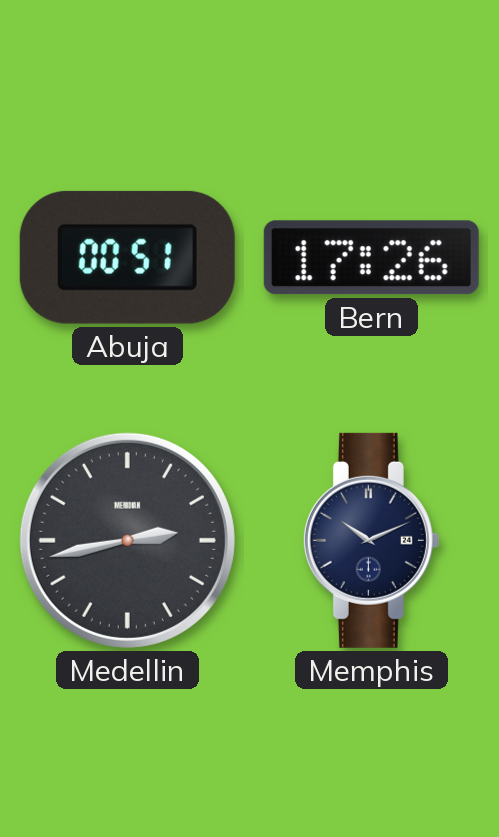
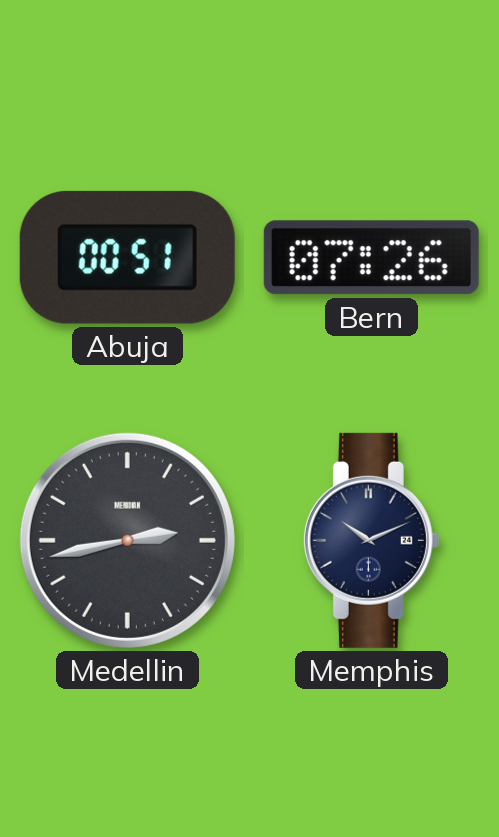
Bern: 17:26 -> 07:26
